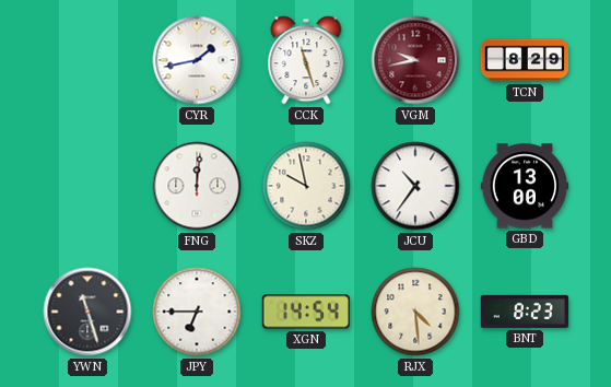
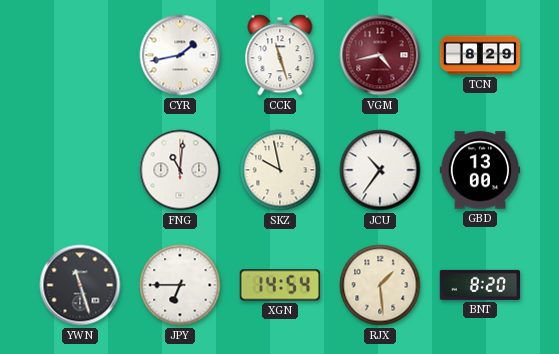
VGM: 9:43 -> 4:43
FNG: 12:01 -> 11:01
RJX: 4:29 -> 1:29
BNT: 8:23 -> 8:20
